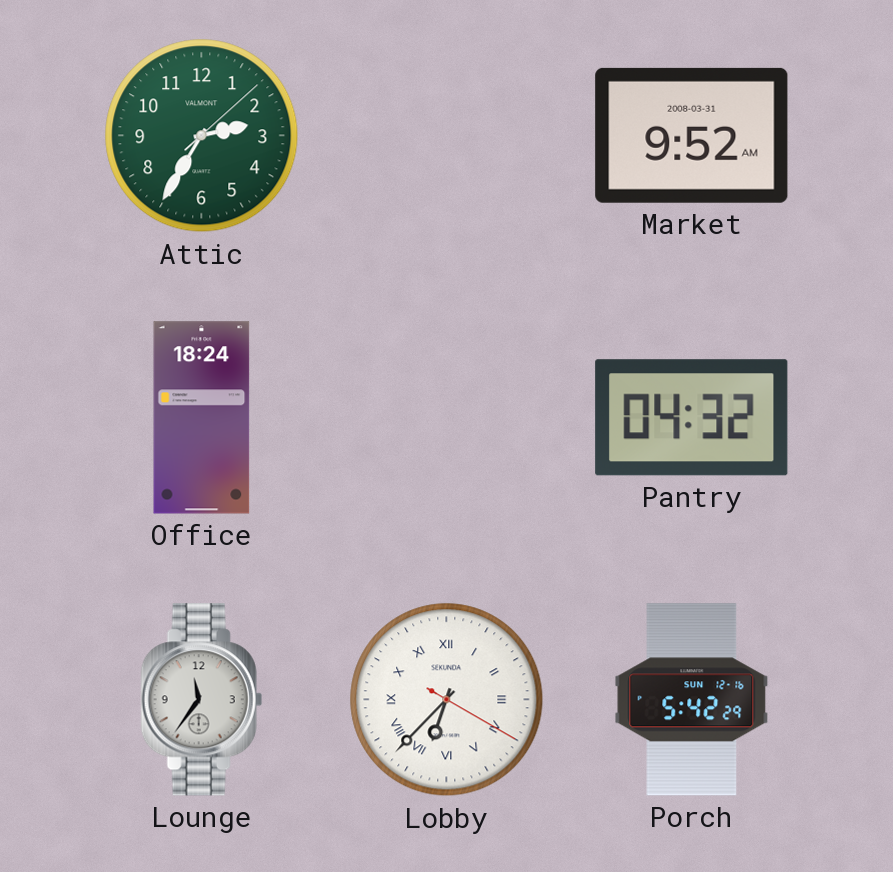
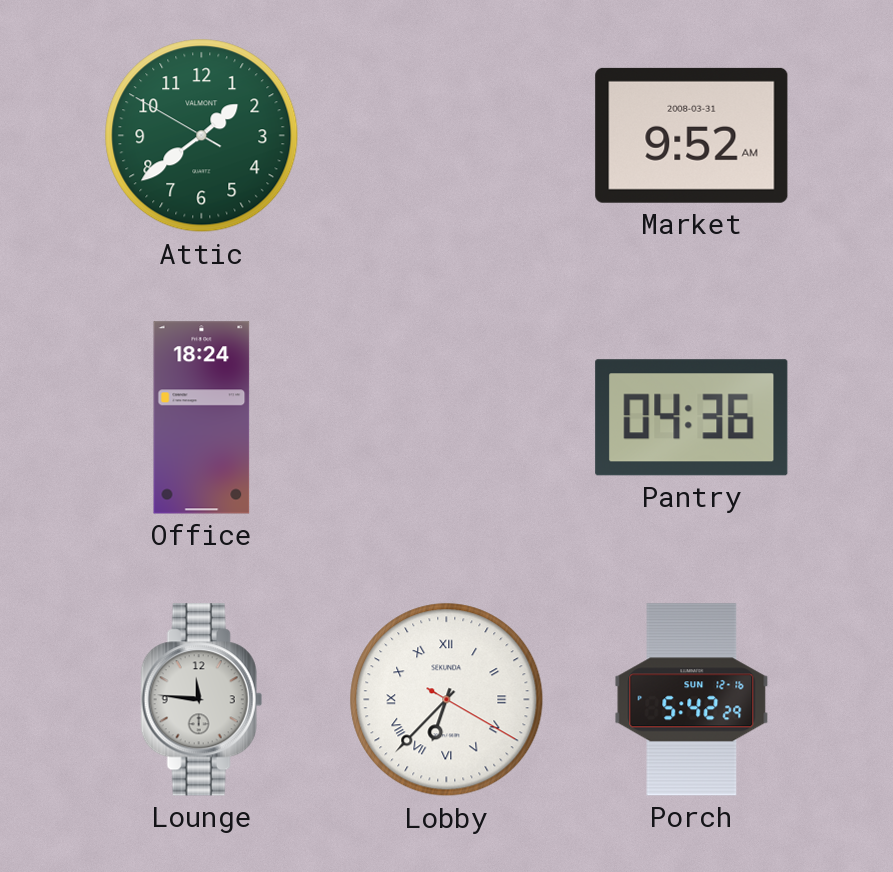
Attic: 2:35 -> 1:38
Pantry: 04:32 -> 04:36
Lounge: 11:36 -> 11:46
